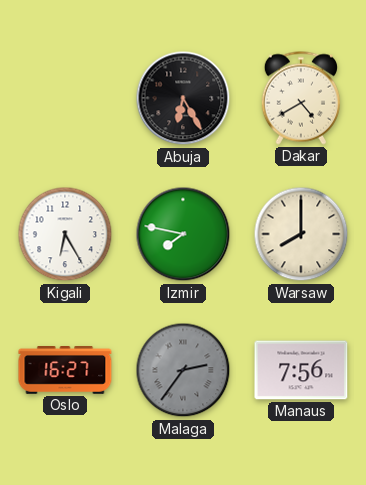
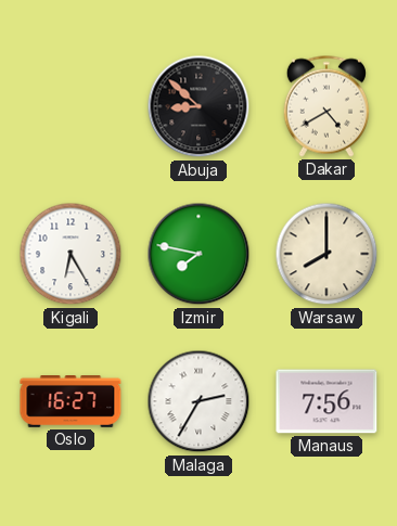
Abuja: 6:25 -> 8:52
Malaga: 2:36 -> 2:35
Malaga dial: grey -> white
